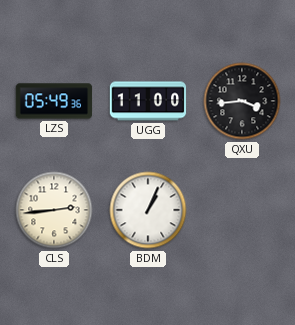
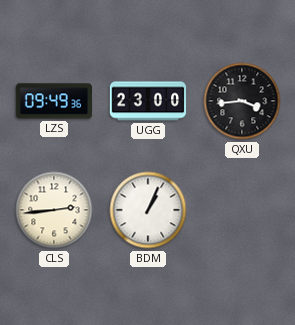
LZS: 05:49 -> 09:49
UGG: 11:00 -> 23:00
